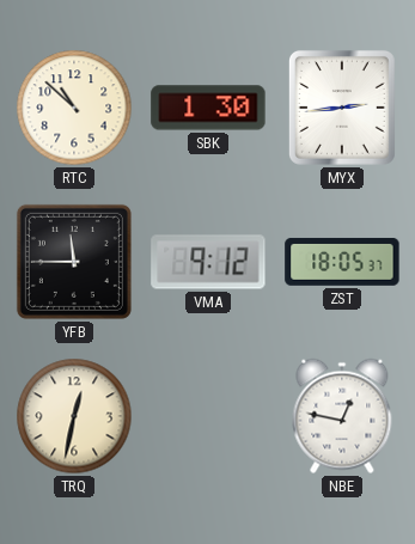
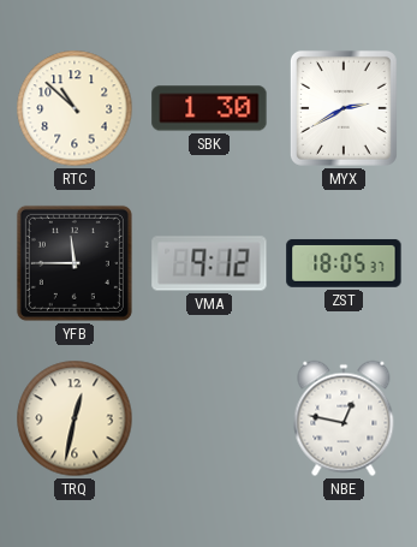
MYX: 2:44 -> 2:40
